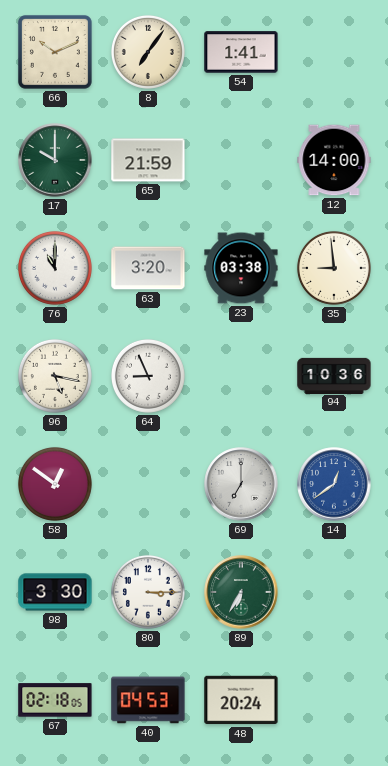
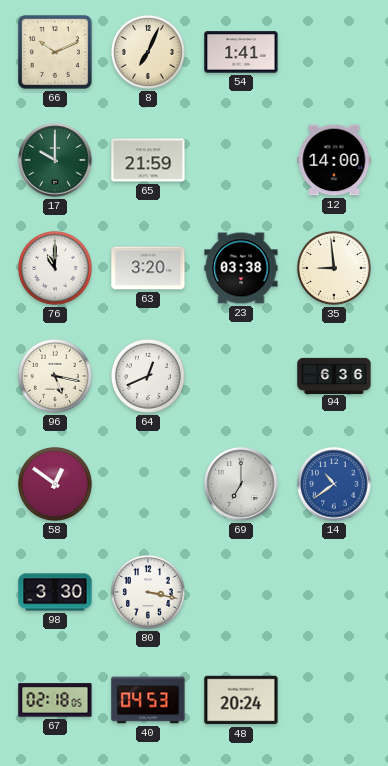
8: 7:06 -> 7:04
64: 8:56 -> 12:41
94: 10:36 -> 6:36
14: 12:39 -> 10:39
80: 3:15 -> 3:17
89: 6:35 -> none
